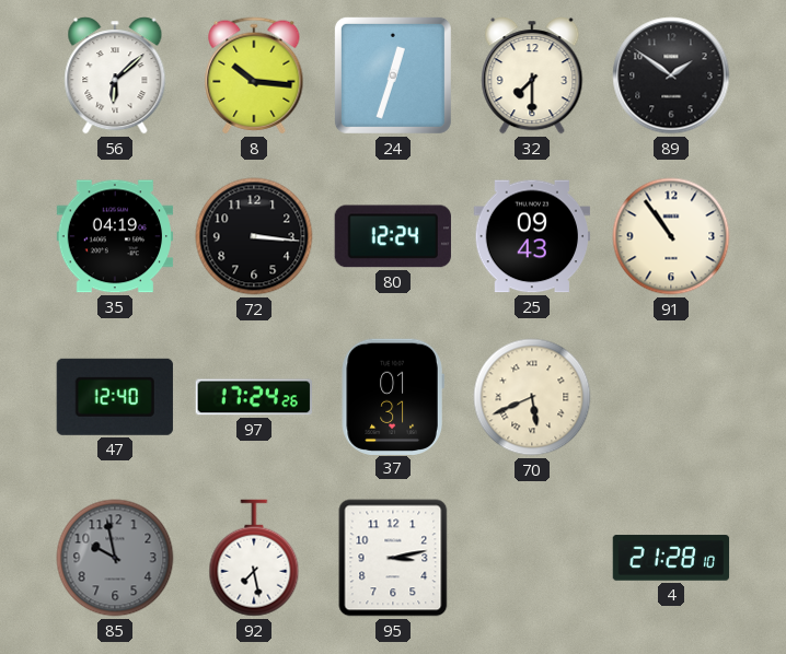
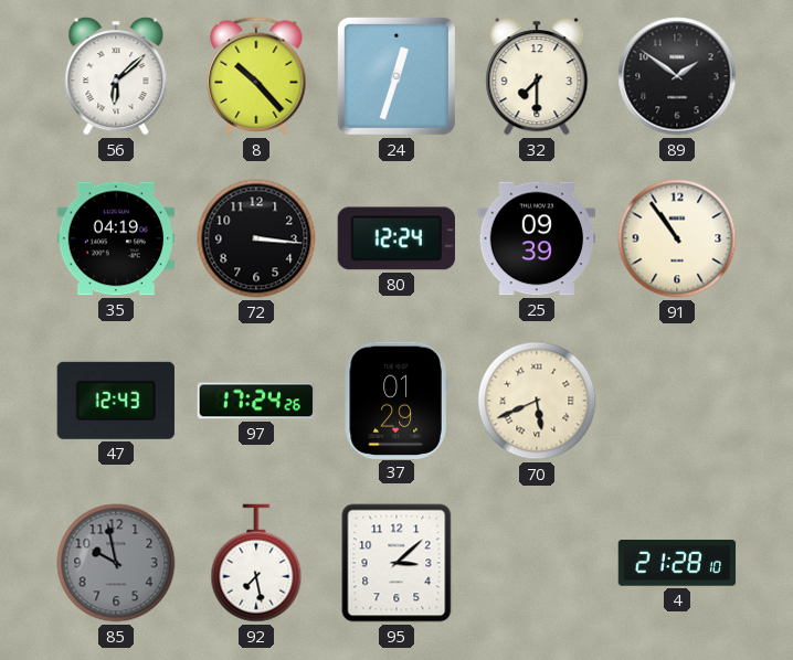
8: 10:16 -> 10:23
25: 09:43 -> 09:39
47: 12:40 -> 12:43
37: 01:31 -> 01:29
95: 3:13 -> 3:08
